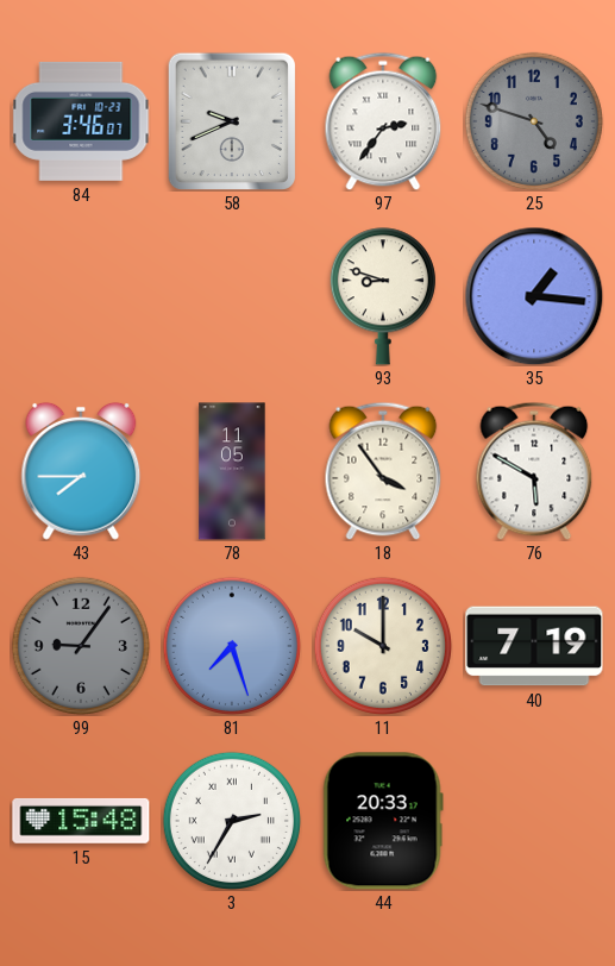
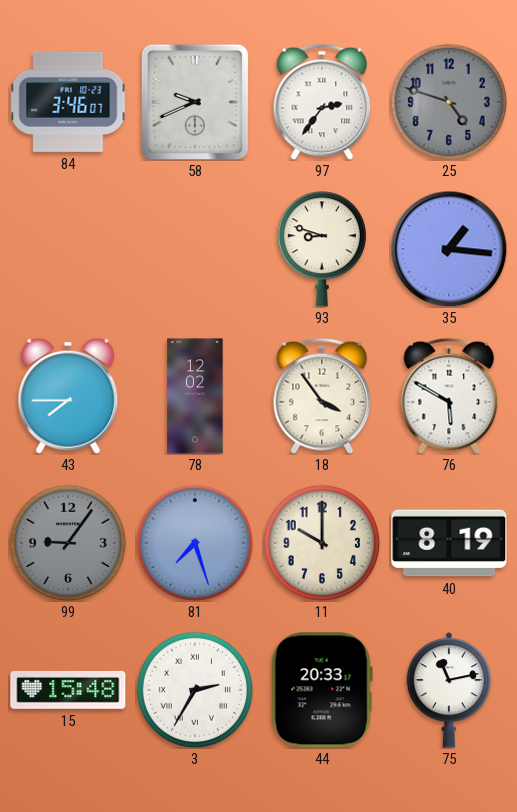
78: 11:05 -> 12:02
40: 7:19 -> 8:19
75: none -> 11:13
